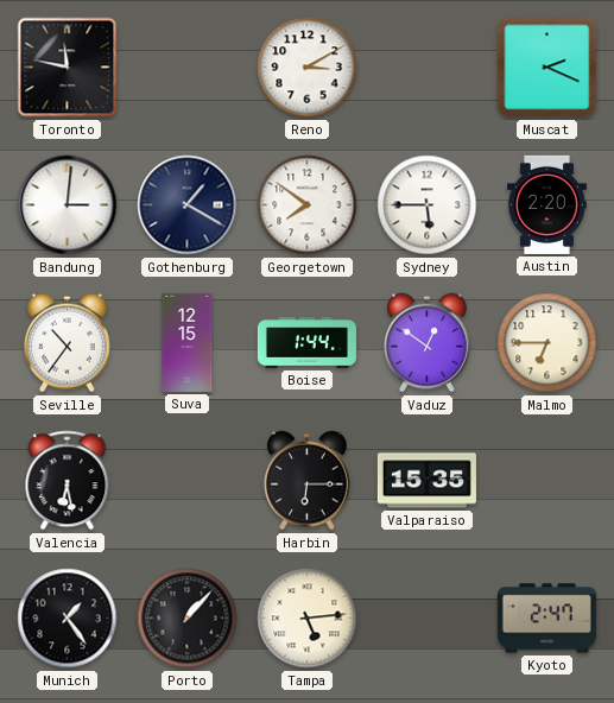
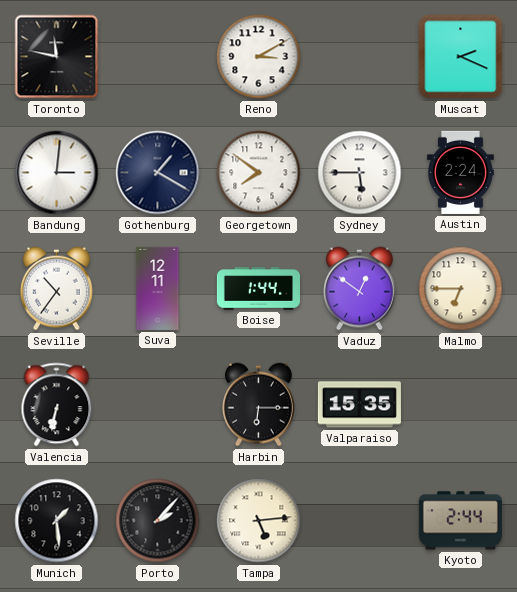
Austin: 2:20 -> 2:24
Suva: 12:15 -> 12:11
Valencia: 6:28 -> 6:32
Munich: 1:24 -> 1:29
Porto: 1:07 -> 2:07
Kyoto: 2:47 -> 2:44
